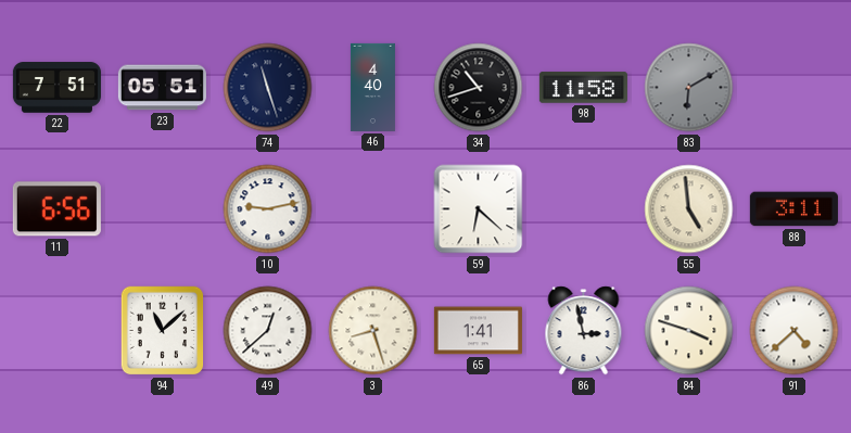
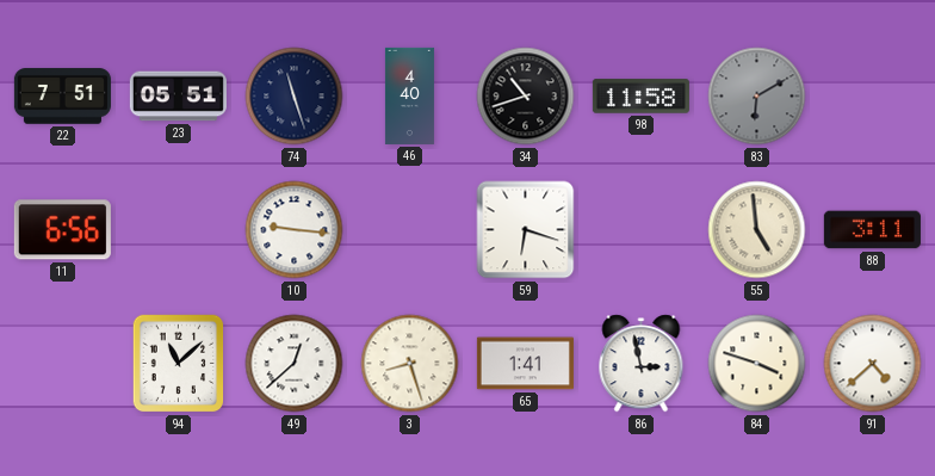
10: 9:13 -> 9:16
59: 6:22 -> 6:18
